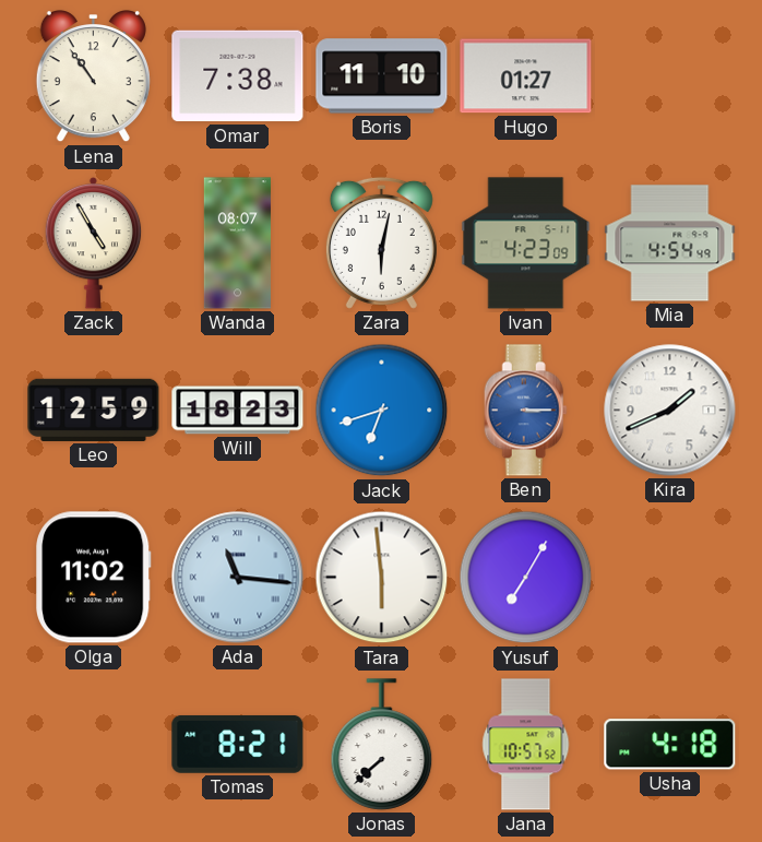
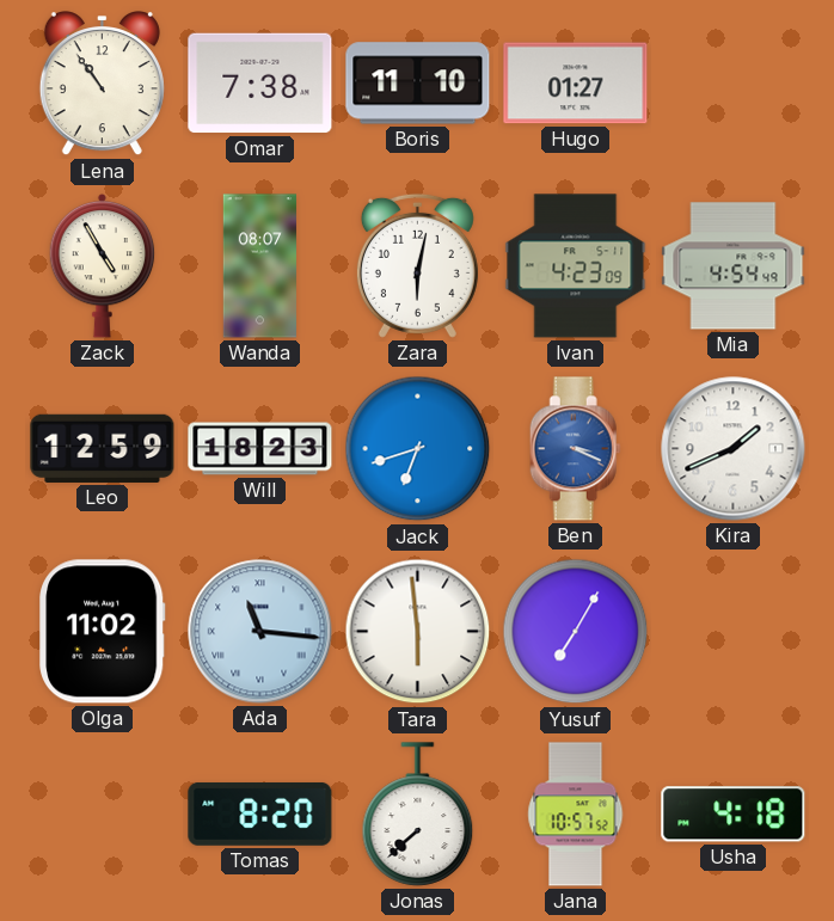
Ben: 3:15 -> 3:19
Tomas: 8:21 -> 8:20
